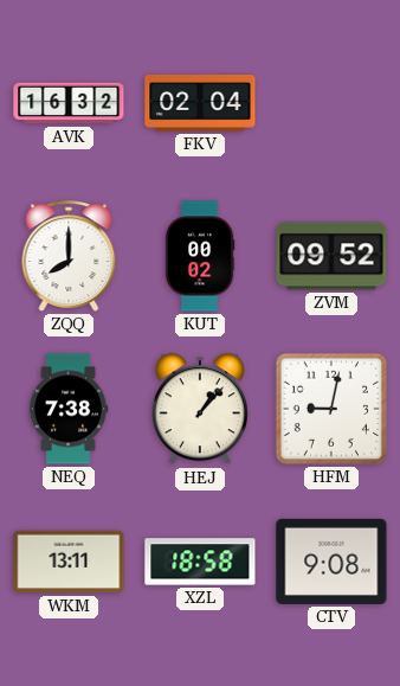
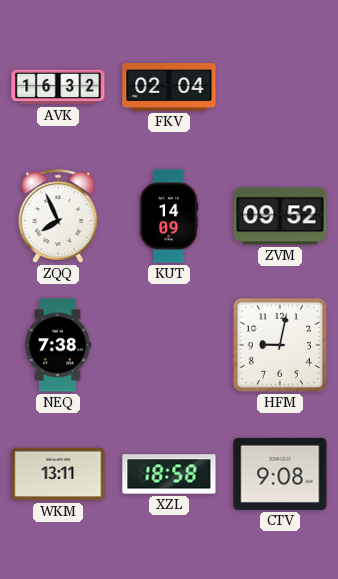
ZQQ: 8:00 -> 7:56
KUT: 00:02 -> 14:09
HEJ: 1:07 -> none
